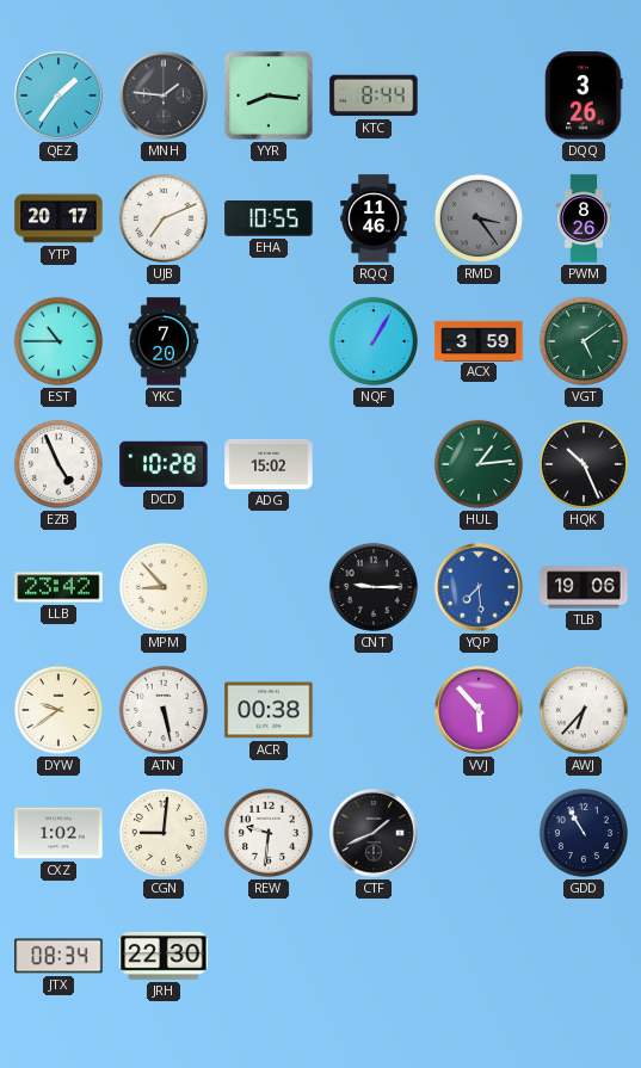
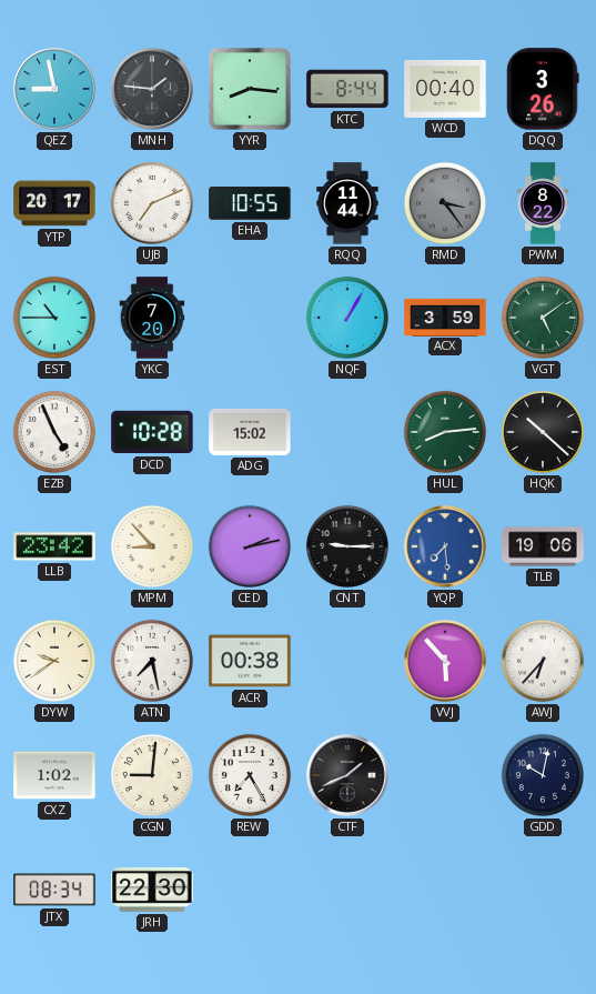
QEZ: 1:36 -> 8:58
WCD: none -> 00:40
RQQ: 11:46 -> 11:44
PWM: 8:26 -> 8:22
HUL: 1:14 -> 8:14
HQK: 10:26 -> 10:22
CED: none -> 2:13
ATN: 5:28 -> 7:28
REW: 9:31 -> 7:25
GDD: 10:55 -> 10:02
